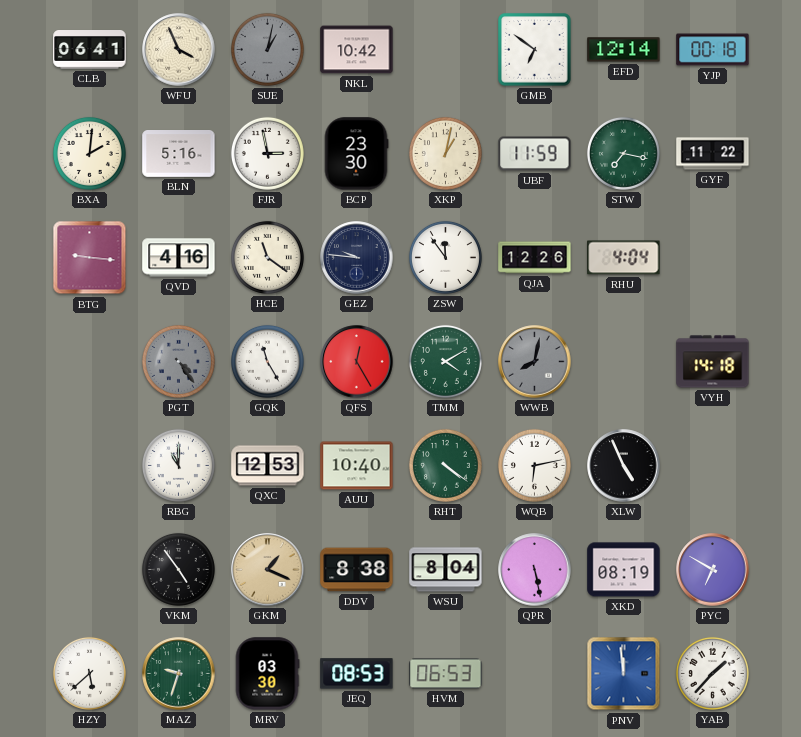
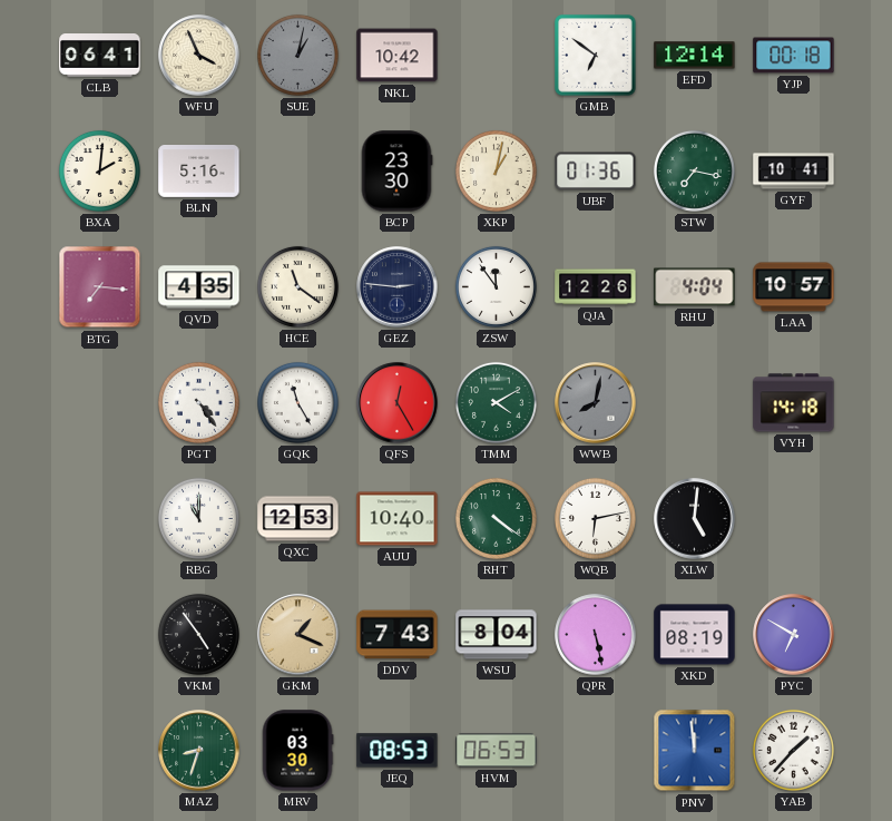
FJR: 2:58 -> none
UBF: 11:59 -> 01:36
GYF: 11:22 -> 10:41
BTG: 9:16 -> 7:16
QVD: 4:16 -> 4:35
GEZ: 9:46 -> 2:46
LAA: none -> 10:57
PGT dial: grey -> white
XLW: 4:56 -> 5:01
DDV: 8:38 -> 7:43
HZY: 5:38 -> none
MAZ: 9:33 -> 8:33
